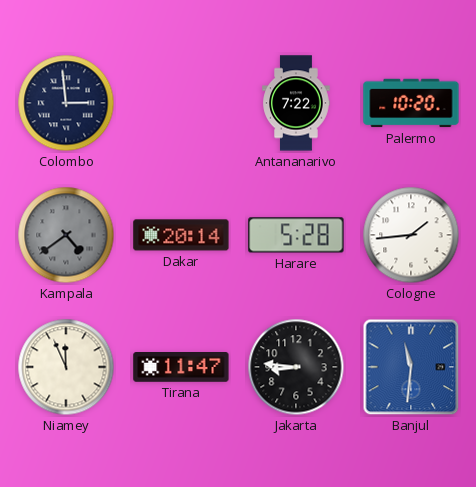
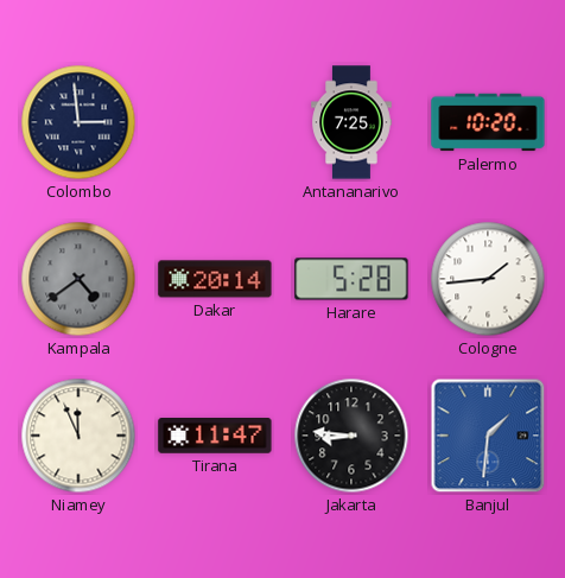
Antananarivo: 7:22 -> 7:25
Banjul: 11:31 -> 1:31
